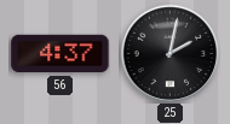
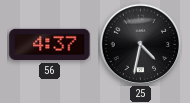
25: 2:02 -> 4:32
